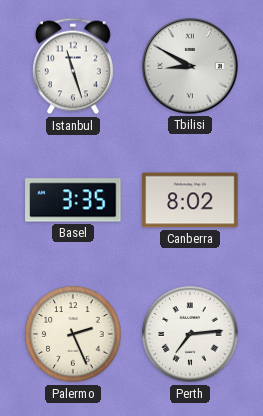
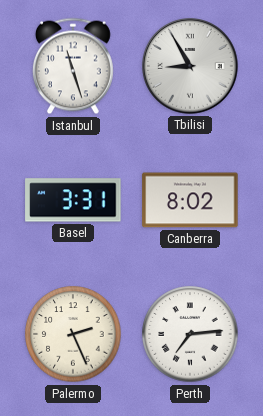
Tbilisi: 8:50 -> 8:55
Basel: 3:35 -> 3:31
